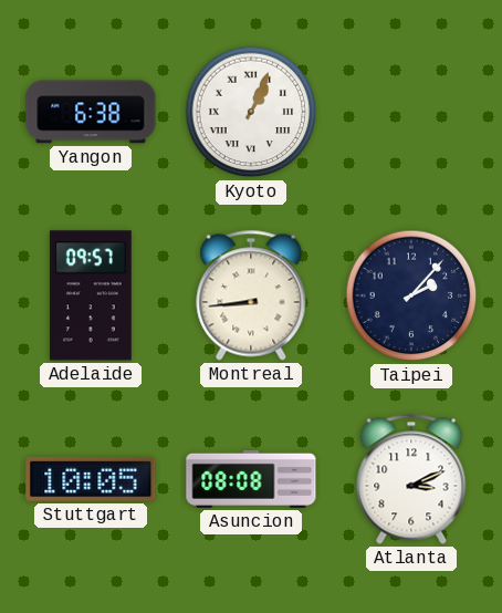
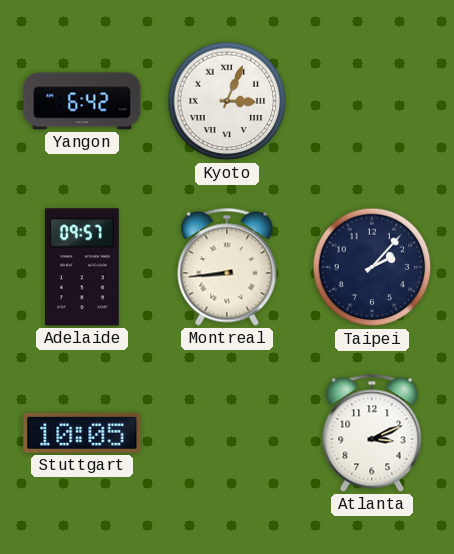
Yangon: 6:38 -> 6:42
Kyoto: 1:04 -> 3:04
Asuncion: 08:08 -> none
